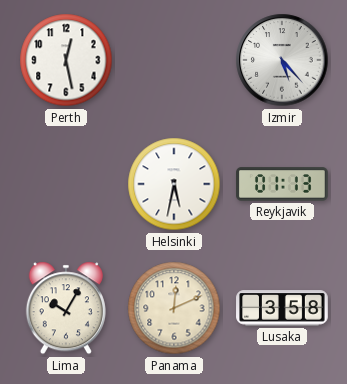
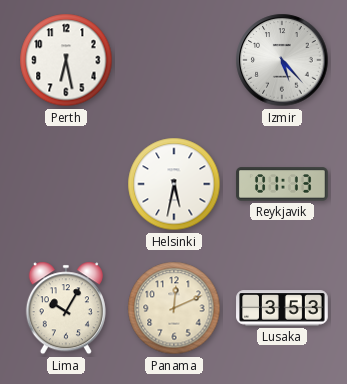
Perth: 12:28 -> 6:28
Lusaka: 3:58 -> 3:53
